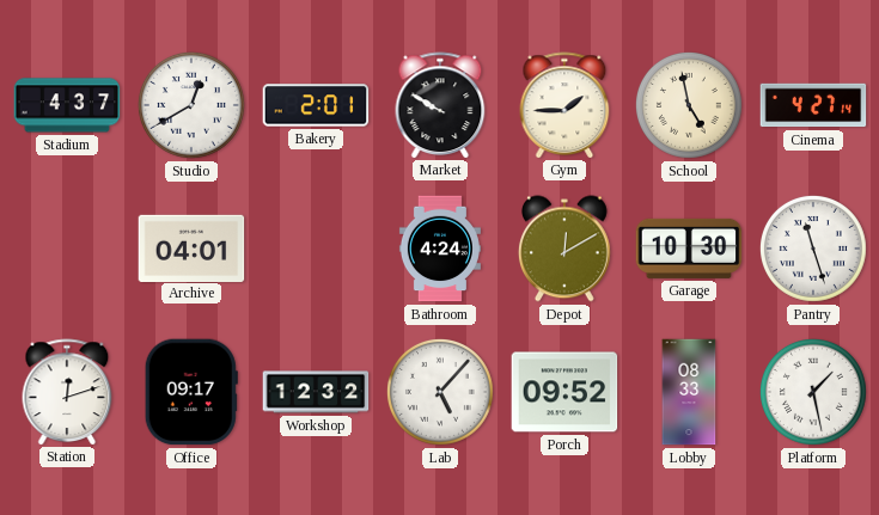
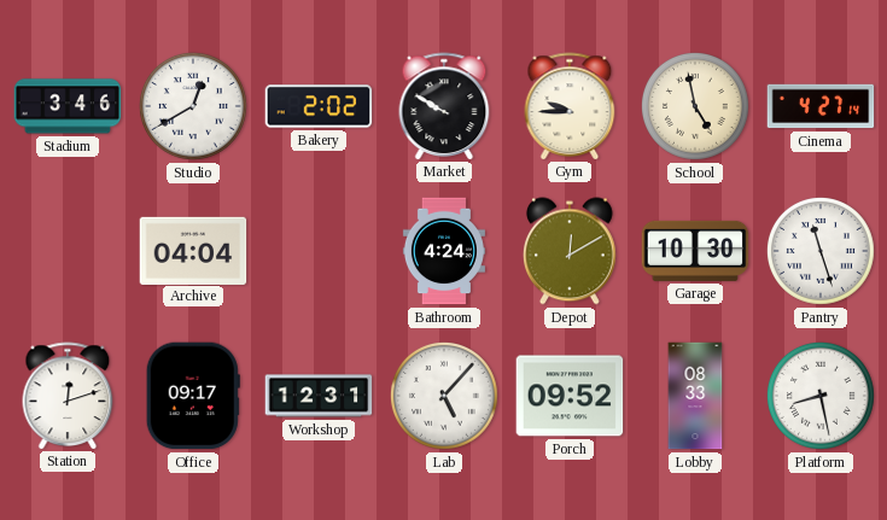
Stadium: 4:37 -> 3:46
Bakery: 2:01 -> 2:02
Gym: 1:45 -> 9:45
Archive: 04:01 -> 04:04
Workshop: 12:32 -> 12:31
Platform: 1:28 -> 8:28
